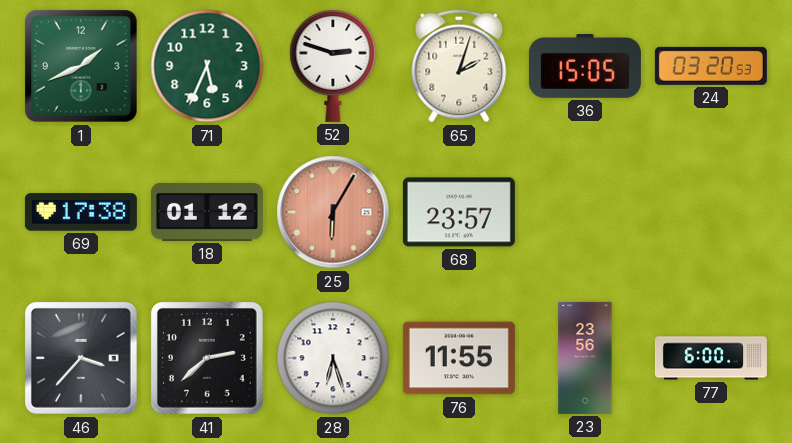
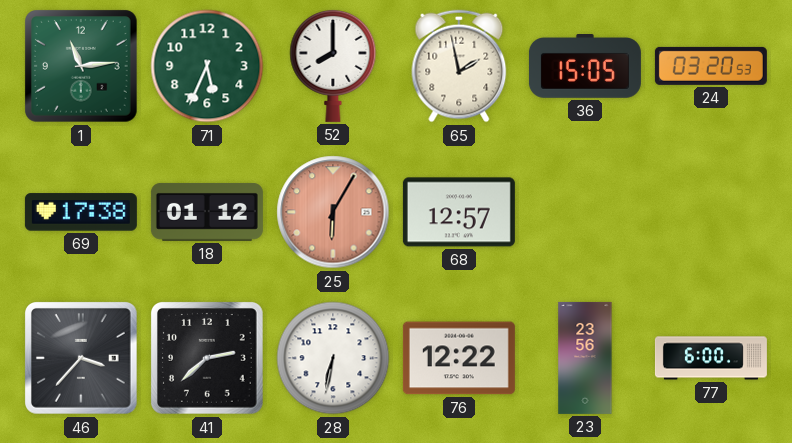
1: 1:41 -> 11:14
52: 2:48 -> 8:00
65: 2:03 -> 1:58
68: 23:57 -> 12:57
28: 6:27 -> 6:32
76: 11:55 -> 12:22
